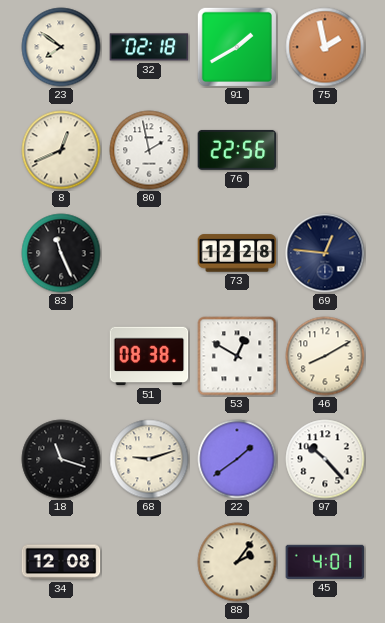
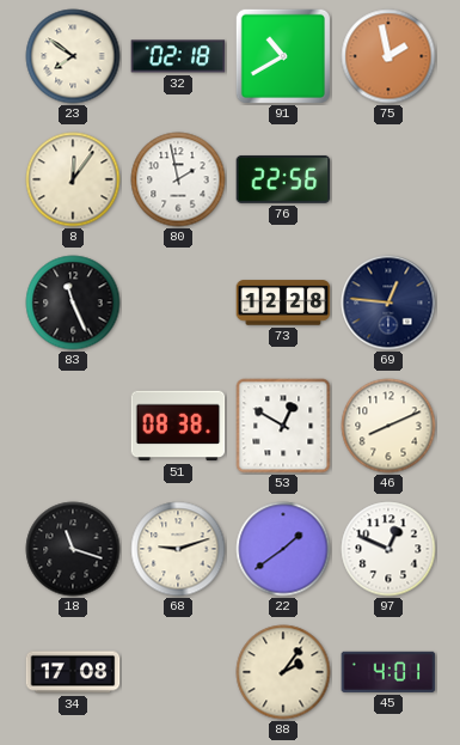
91: 1:40 -> 10:40
8: 12:41 -> 12:06
46: 8:10 -> 8:11
97: 10:23 -> 12:49
34: 12:08 -> 17:08
